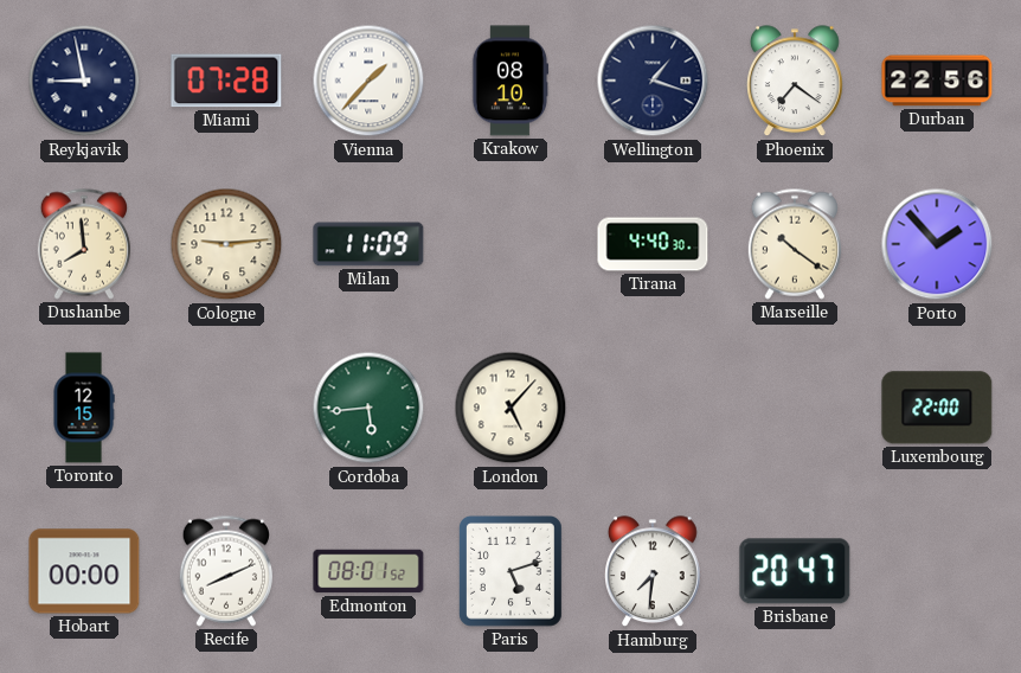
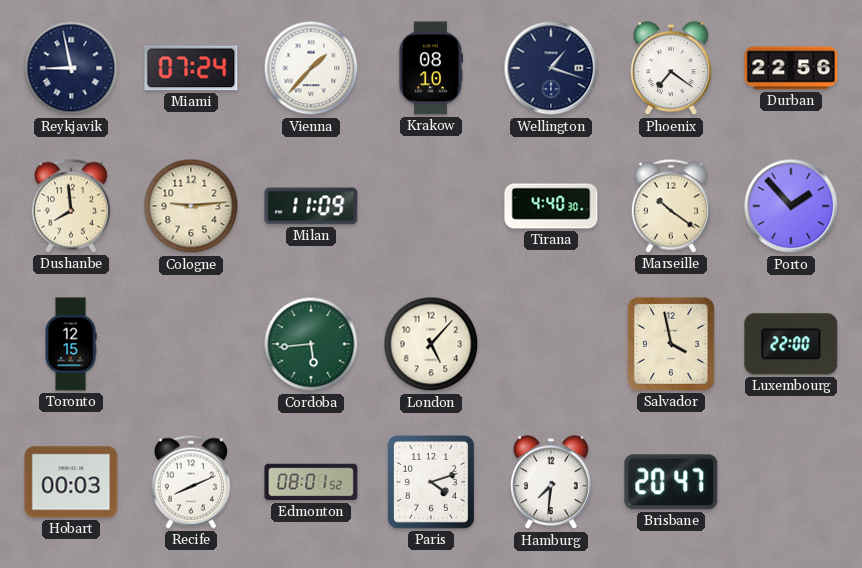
Miami: 07:28 -> 07:24
Salvador: none -> 3:58
Hobart: 00:00 -> 00:03
Paris: 5:12 -> 4:12
